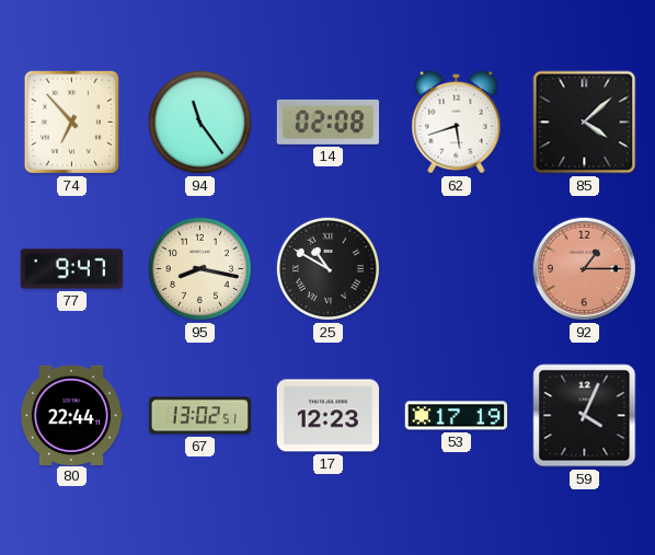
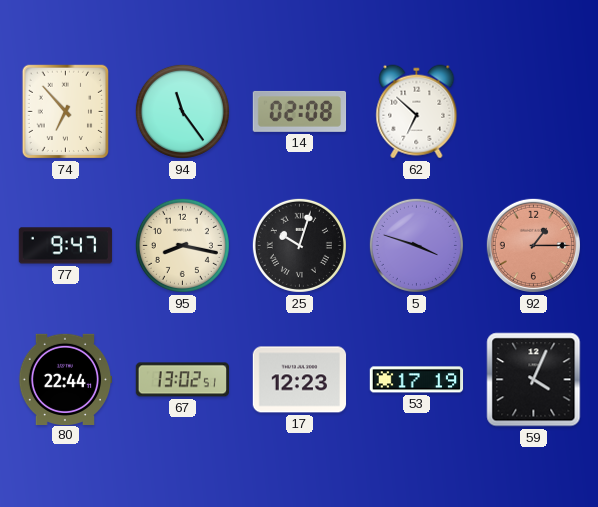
62: 5:42 -> 6:52
85: 4:08 -> none
25: 10:50 -> 10:03
5: none -> 3:48
